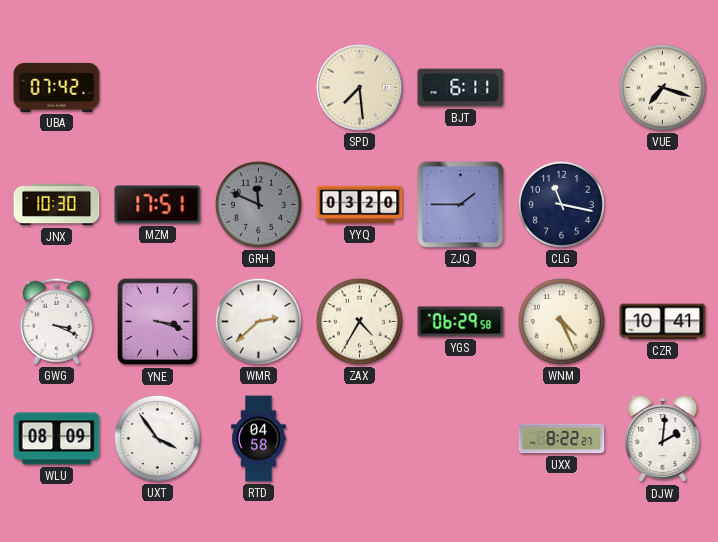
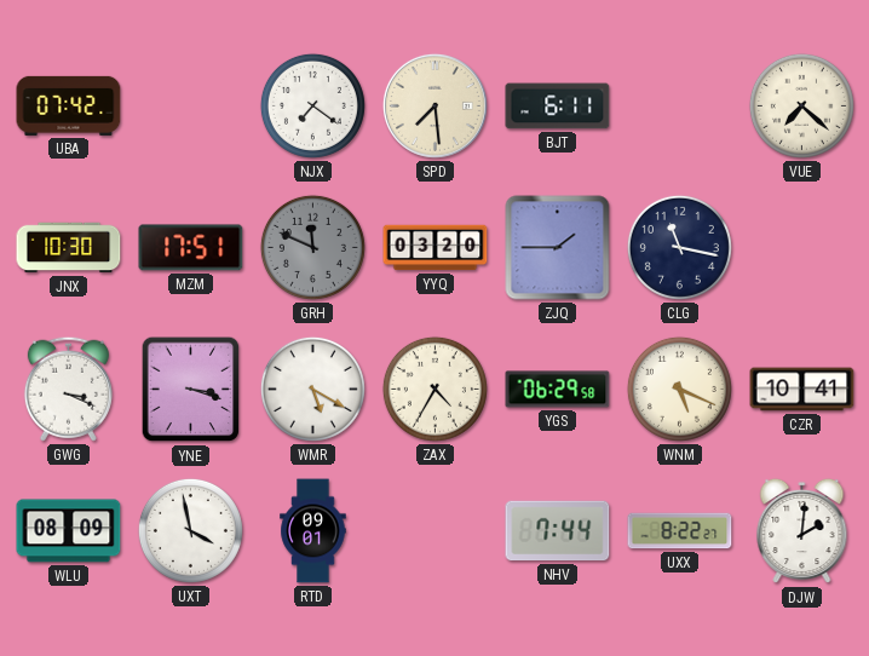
NJX: none -> 7:21
VUE: 7:18 -> 7:22
WMR: 2:38 -> 5:20
WNM: 4:26 -> 5:19
UXT: 3:54 -> 3:58
RTD: 04:58 -> 09:01
NHV: none -> 7:44
